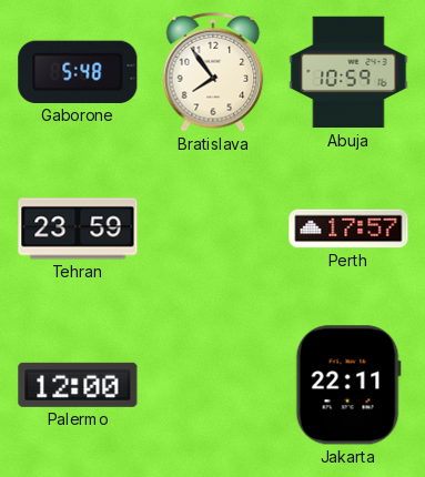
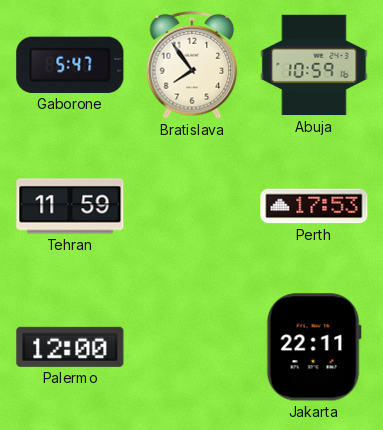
Gaborone: 5:48 -> 5:47
Tehran: 23:59 -> 11:59
Perth: 17:57 -> 17:53
